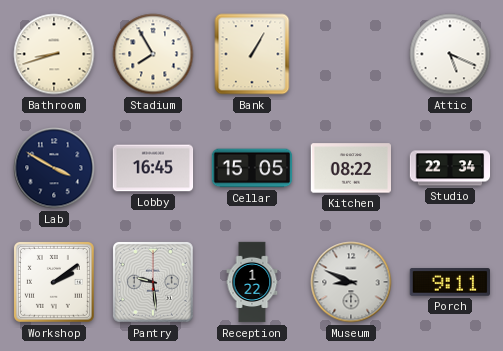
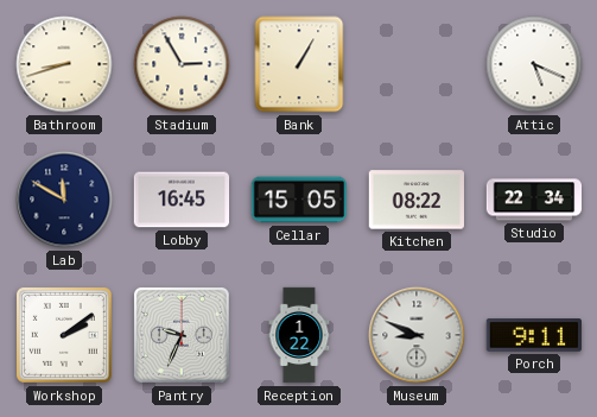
Stadium: 7:55 -> 2:55
Lab: 3:50 -> 11:50
Pantry: 9:29 -> 9:34
